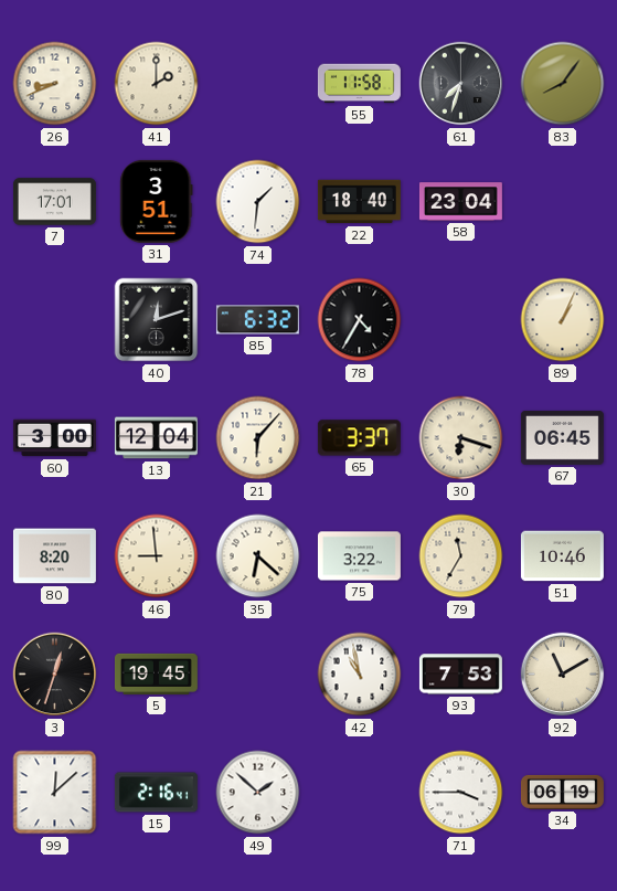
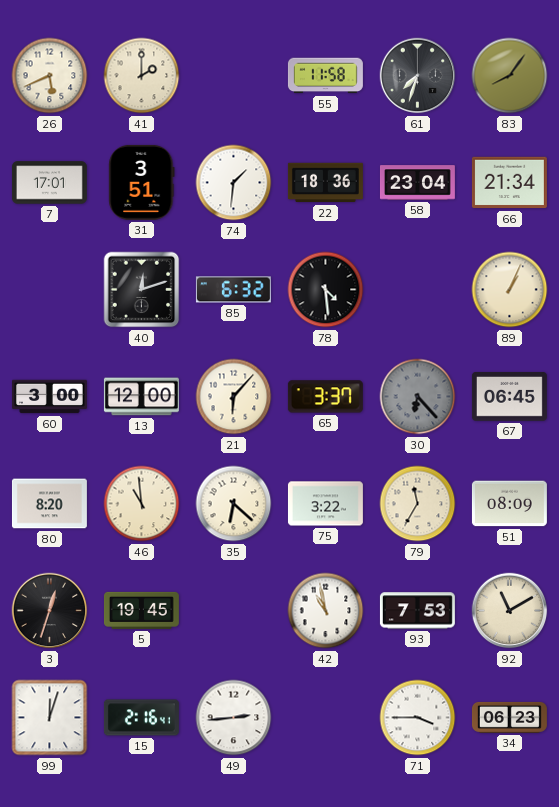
26: 8:41 -> 5:41
22: 18:40 -> 18:36
66: none -> 21:34
78: 4:35 -> 4:29
13: 12:04 -> 12:00
30: 6:18 -> 6:23
30 dial: cream -> grey
46: 8:59 -> 10:59
51: 10:46 -> 08:09
99: 12:08 -> 12:03
49: 1:52 -> 2:44
34: 06:19 -> 06:23
